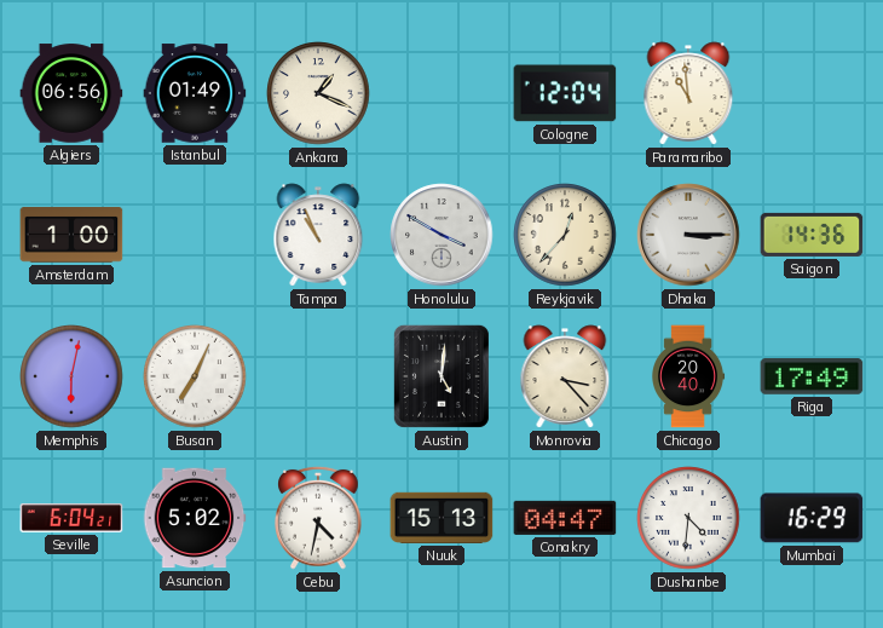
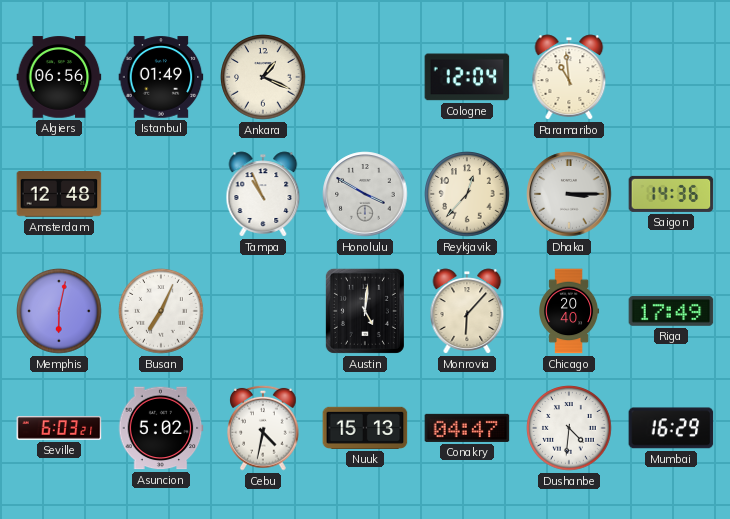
Amsterdam: 1:00 -> 12:48
Monrovia: 3:23 -> 6:07
Seville: 6:04 -> 6:03
